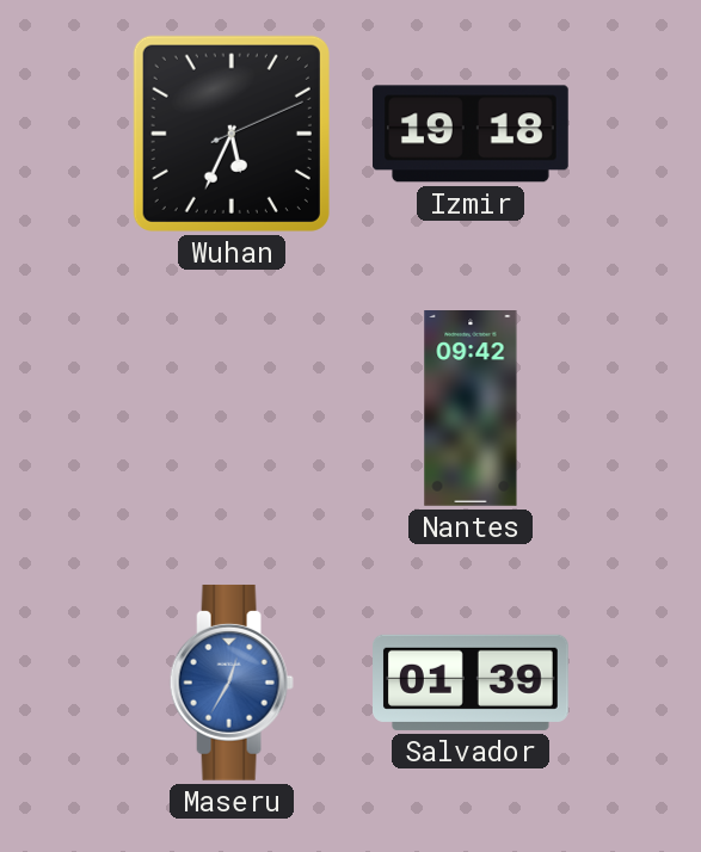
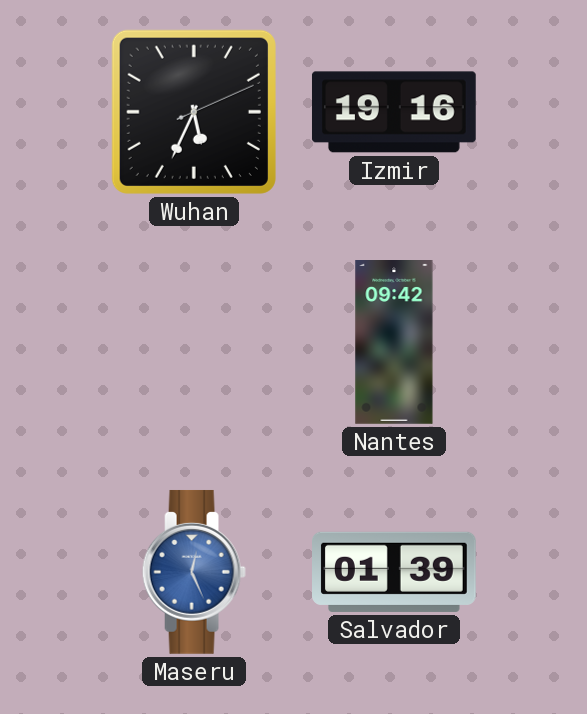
Izmir: 19:18 -> 19:16
Maseru: 12:35 -> 12:26
